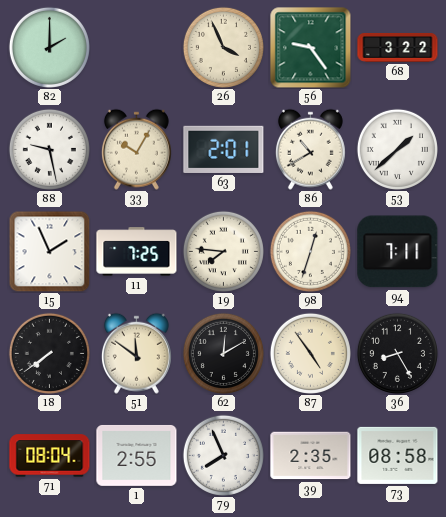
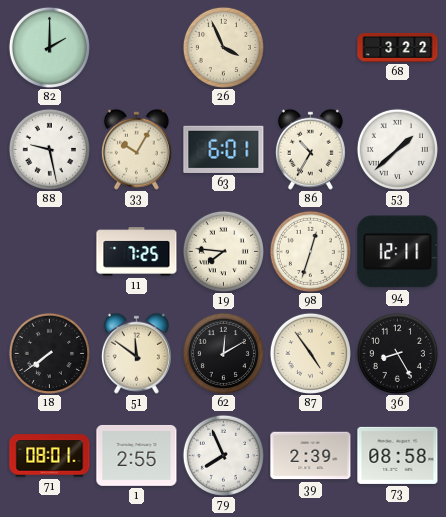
56: 9:24 -> none
63: 2:01 -> 6:01
86: 10:40 -> 10:35
15: 1:56 -> none
94: 7:11 -> 12:11
71: 08:04 -> 08:01
39: 2:35 -> 2:39
